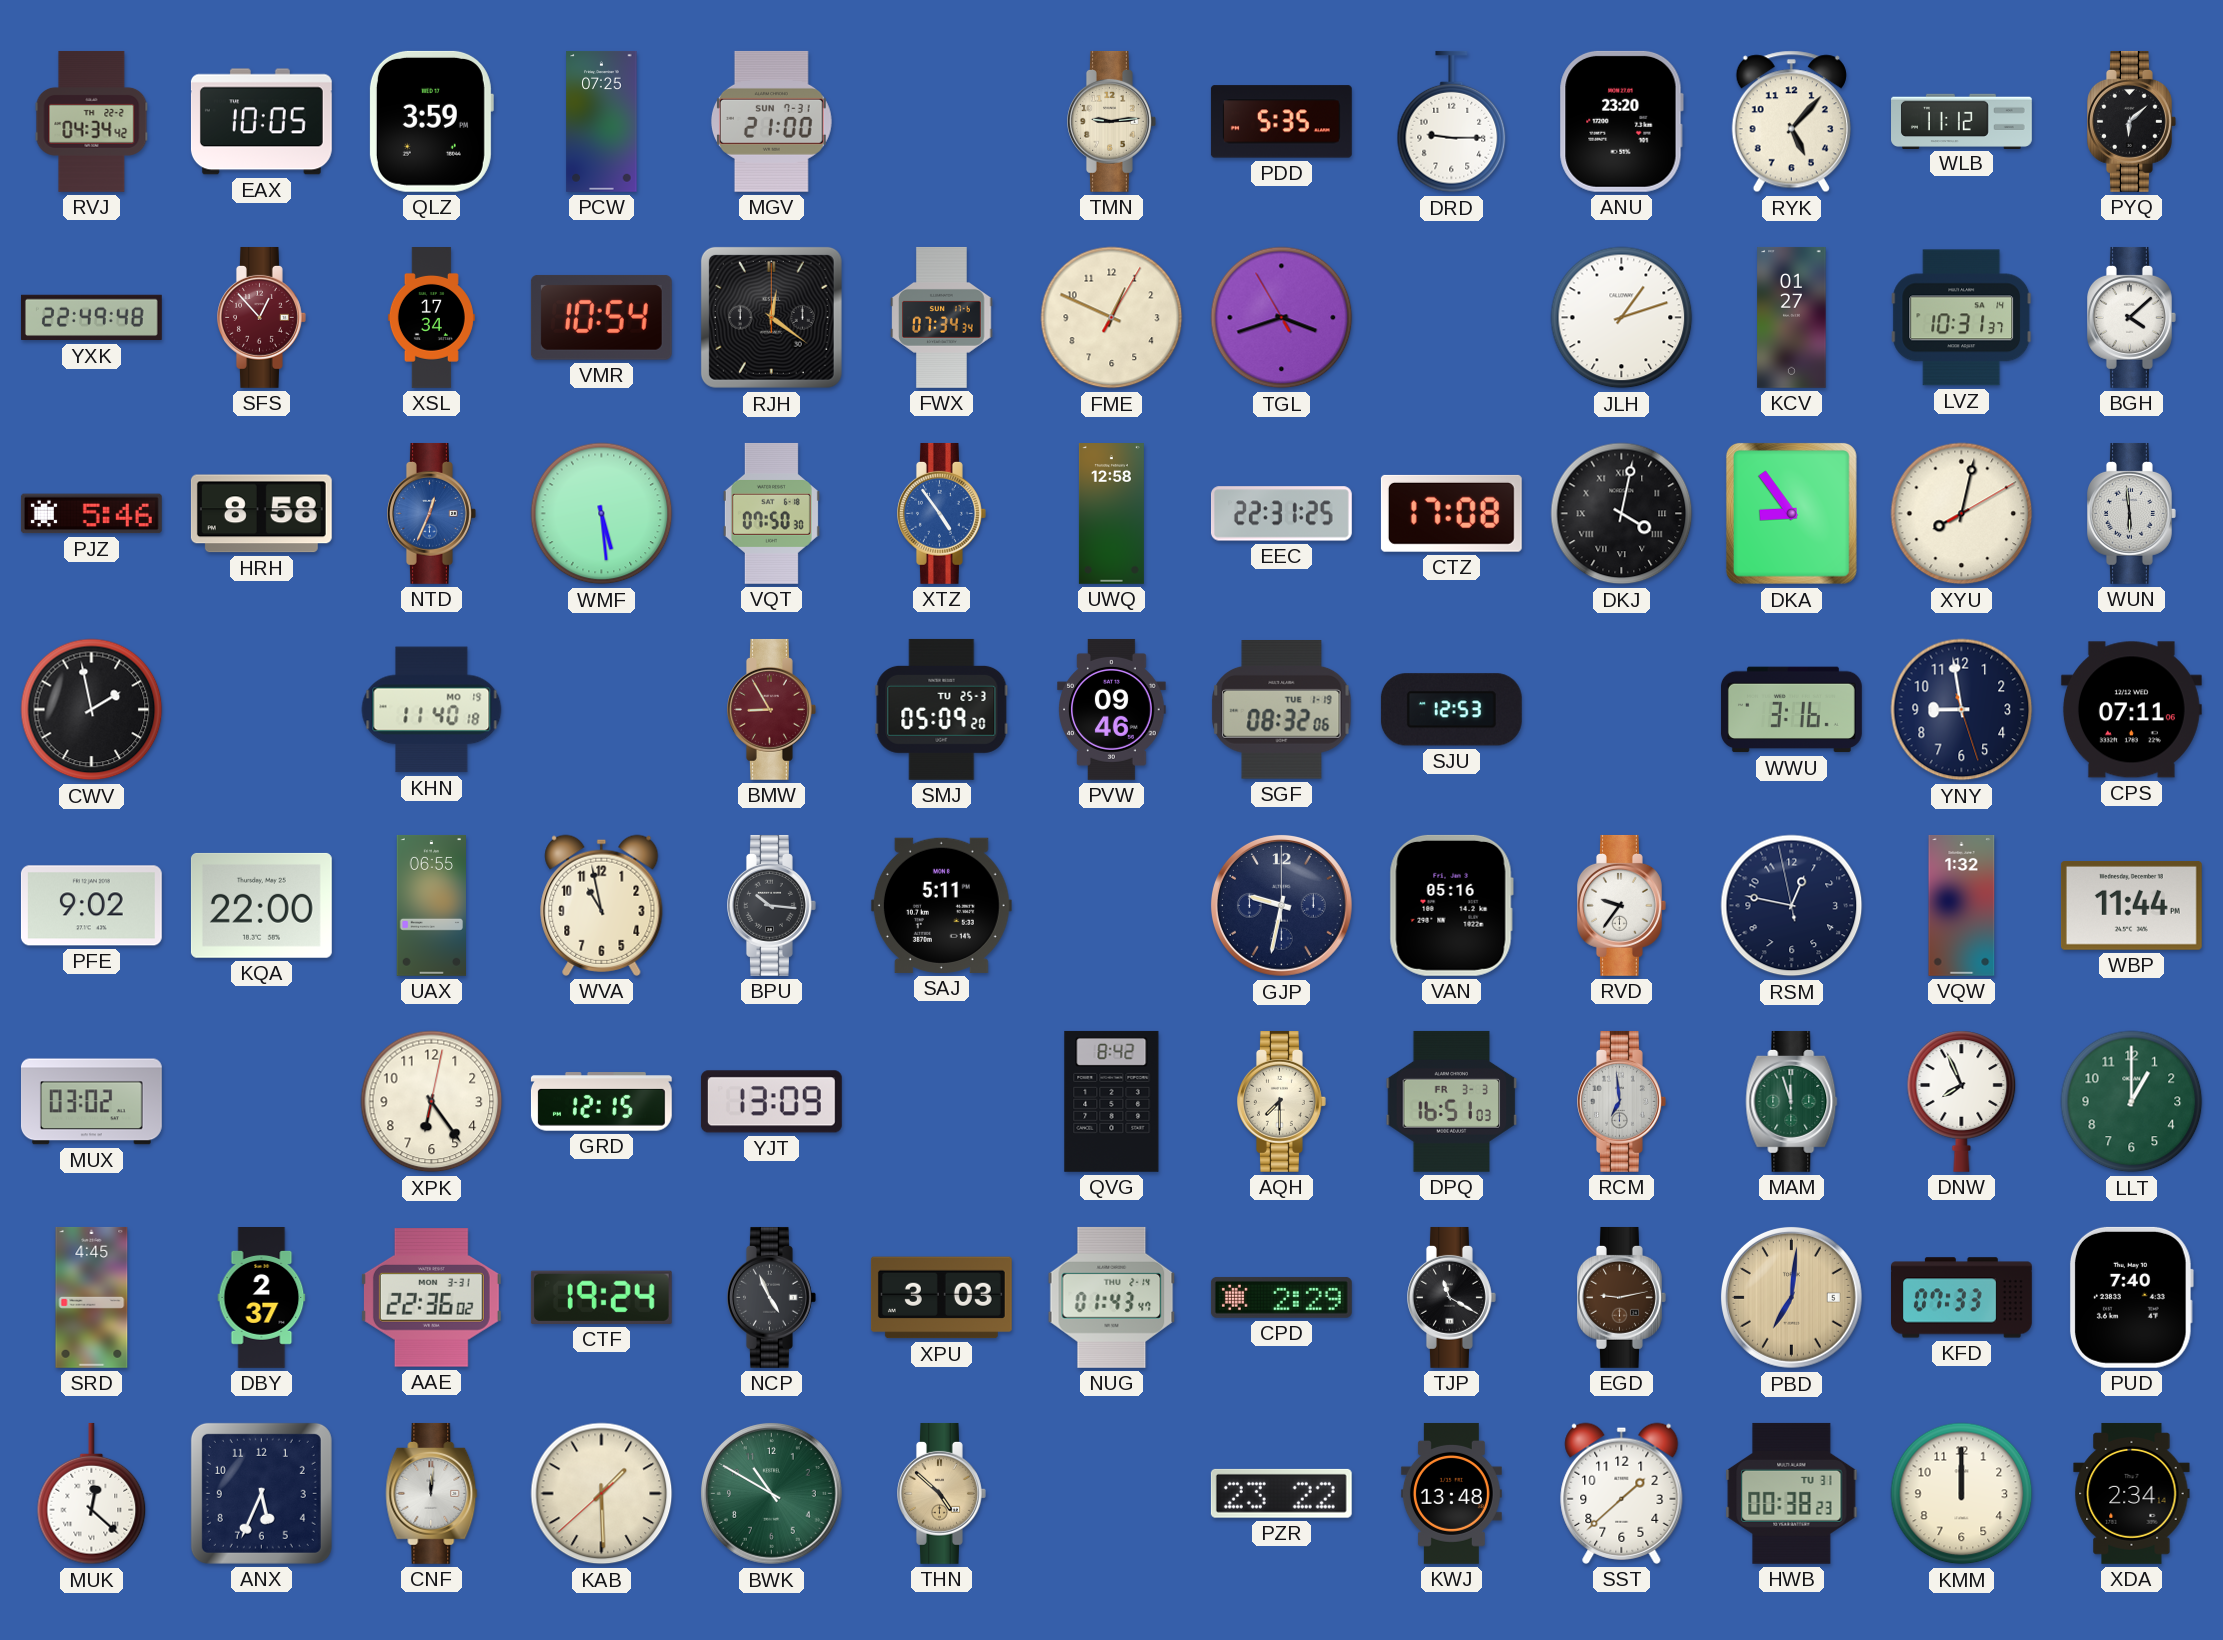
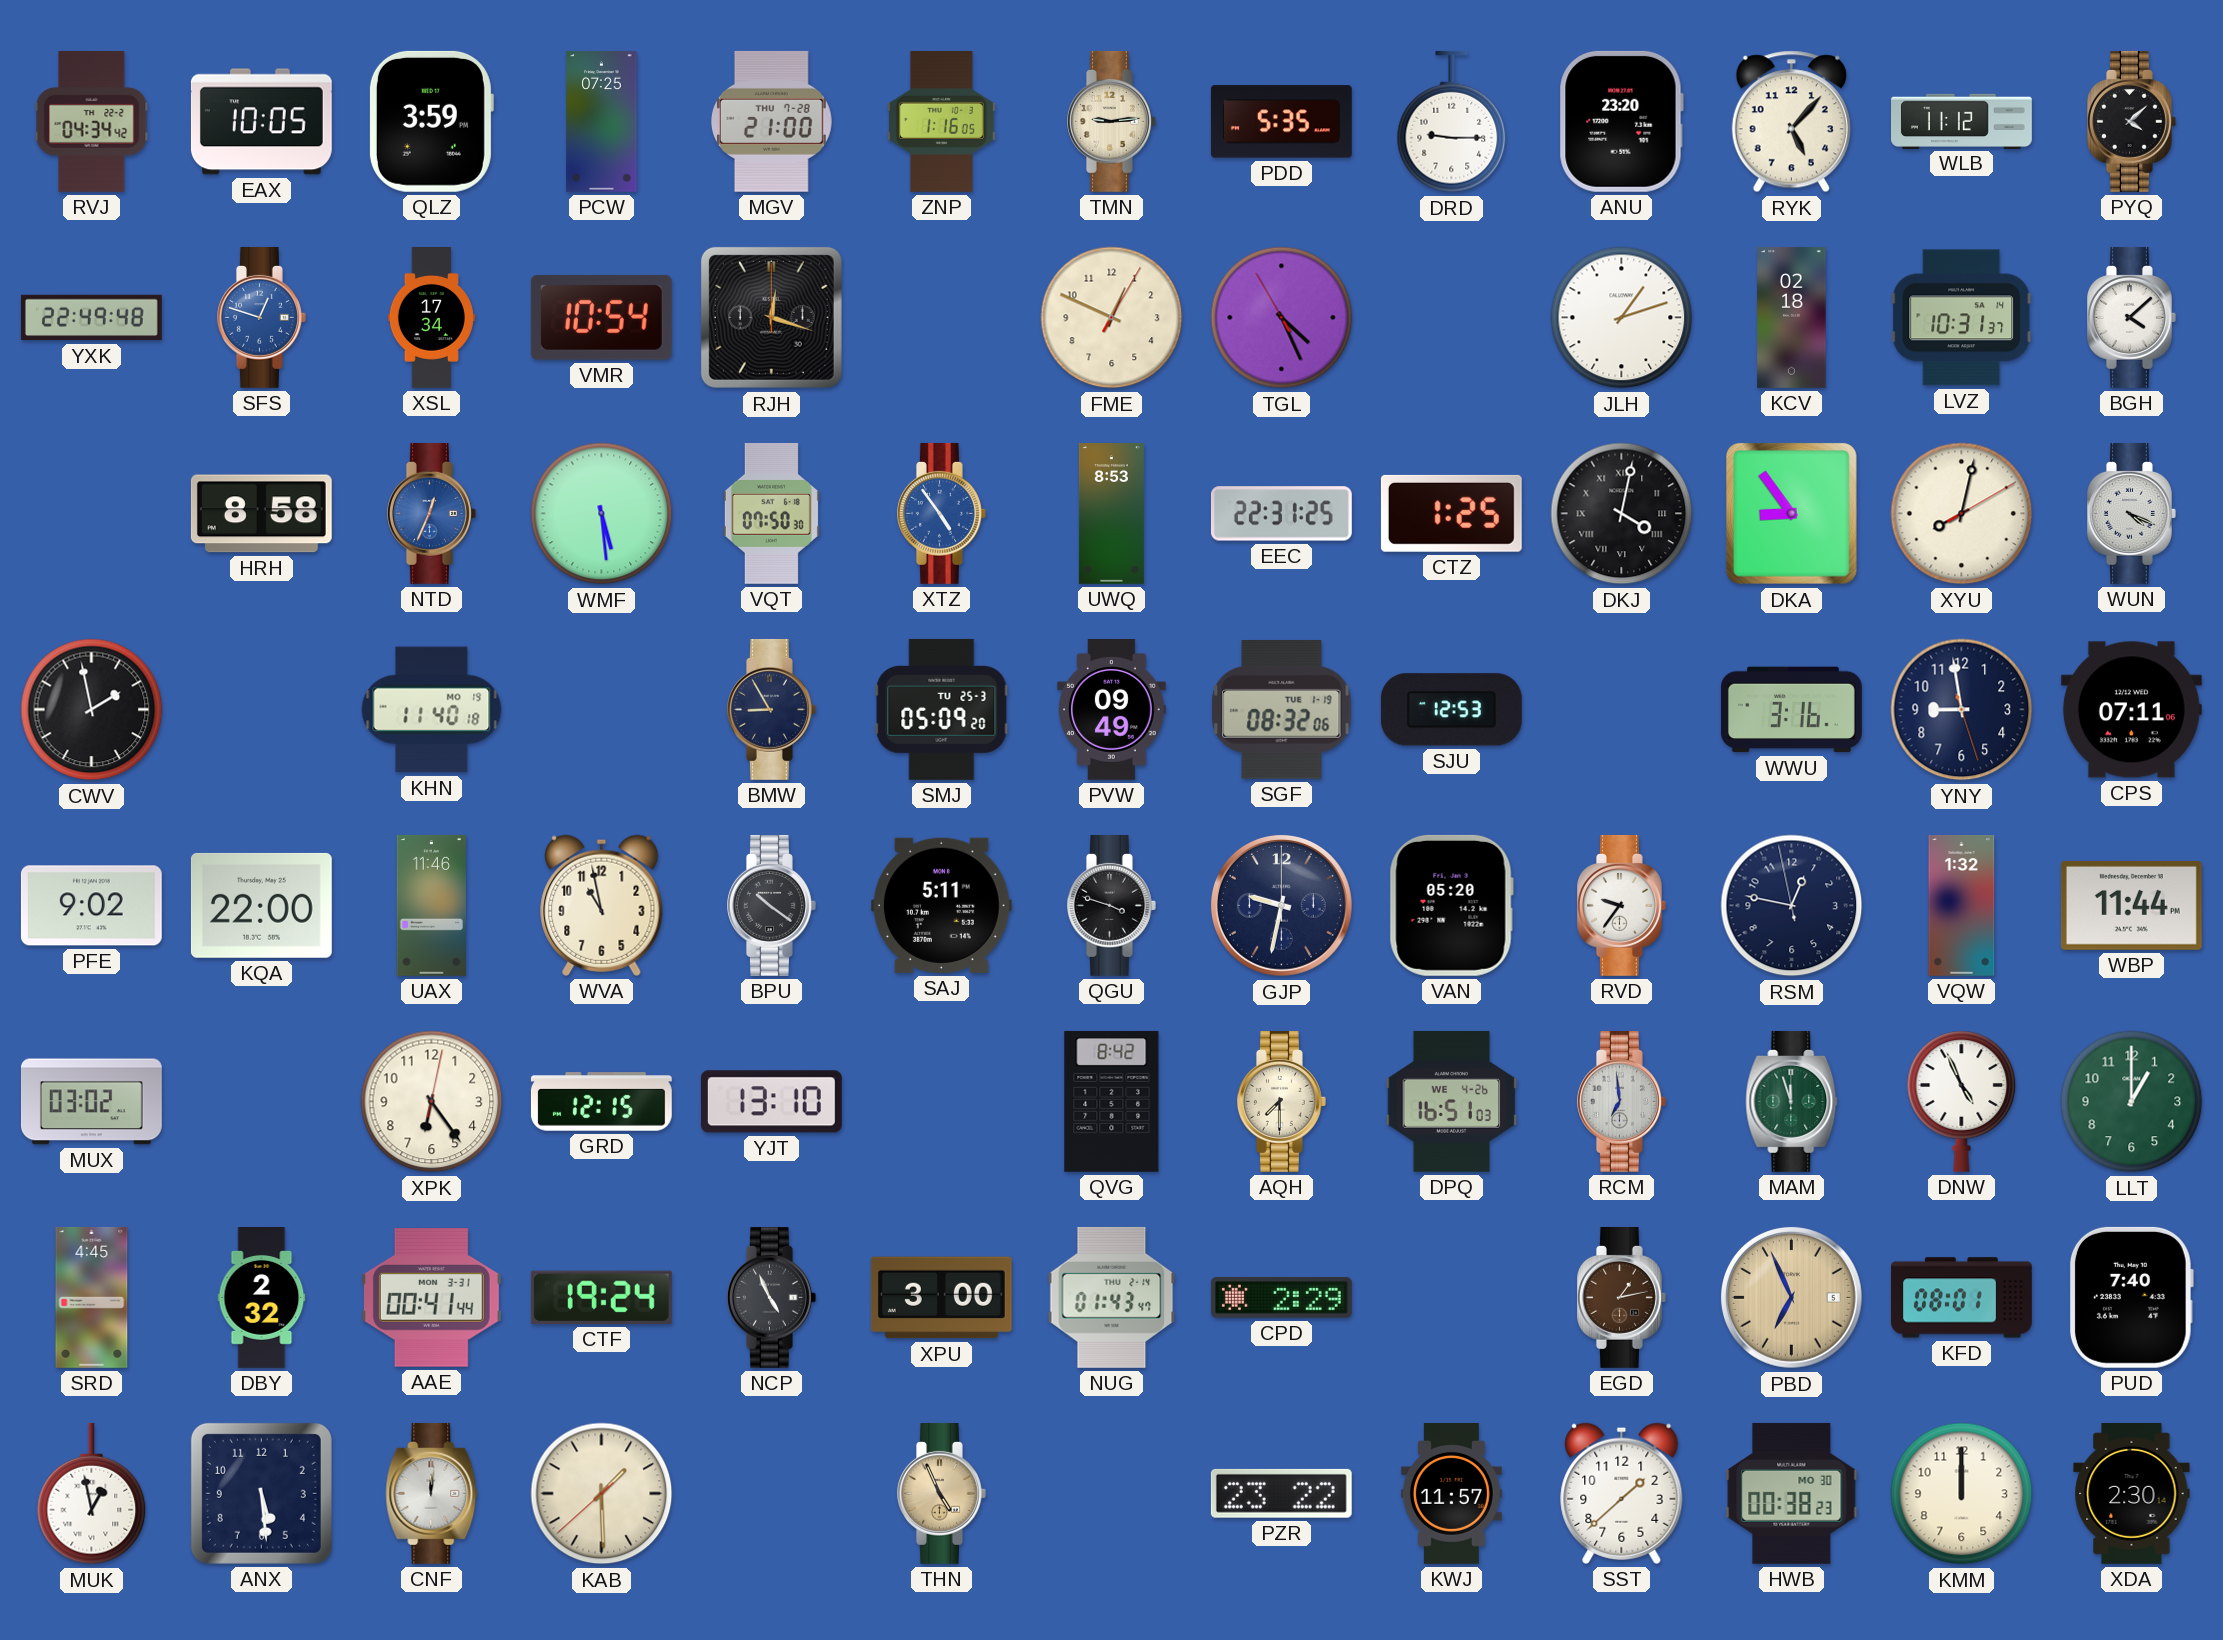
MGV date: SUN 7-31 -> THU 7-28
ZNP: none -> 1:16
PYQ: 6:08 -> 4:08
SFS: 12:53 -> 12:48
SFS dial: burgundy -> blue
RJH: 12:21 -> 12:18
FWX: 07:34 -> none
TGL: 3:41 -> 4:25
KCV: 01:27 -> 02:18
PJZ: 5:46 -> none
UWQ: 12:58 -> 8:53
CTZ: 17:08 -> 1:25
WUN: 5:59 -> 4:19
BMW dial: burgundy -> navy
PVW: 09:46 -> 09:49
UAX: 06:55 -> 11:46
BPU: 10:16 -> 10:21
QGU: none -> 3:48
VAN: 05:16 -> 05:20
YJT: 13:09 -> 13:10
DPQ date: FR 3-3 -> WE 4-26
DNW: 7:56 -> 4:56
DBY: 2:37 -> 2:32
AAE: 22:36 -> 00:41
XPU: 3:03 -> 3:00
TJP: 11:20 -> none
EGD: 9:13 -> 1:13
PBD: 7:01 -> 6:56
KFD: 07:33 -> 08:01
MUK: 12:22 -> 12:58
ANX: 5:34 -> 5:29
BWK: 10:50 -> none
THN: 4:52 -> 4:56
KWJ: 13:48 -> 11:57
HWB date: TU 31 -> MO 30
XDA: 2:34 -> 2:30
